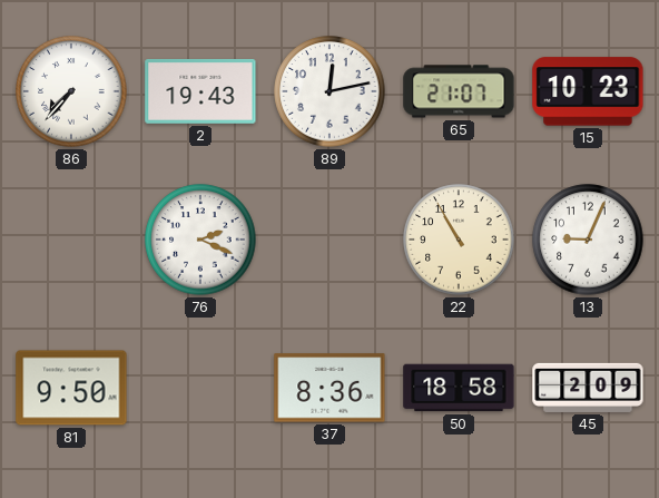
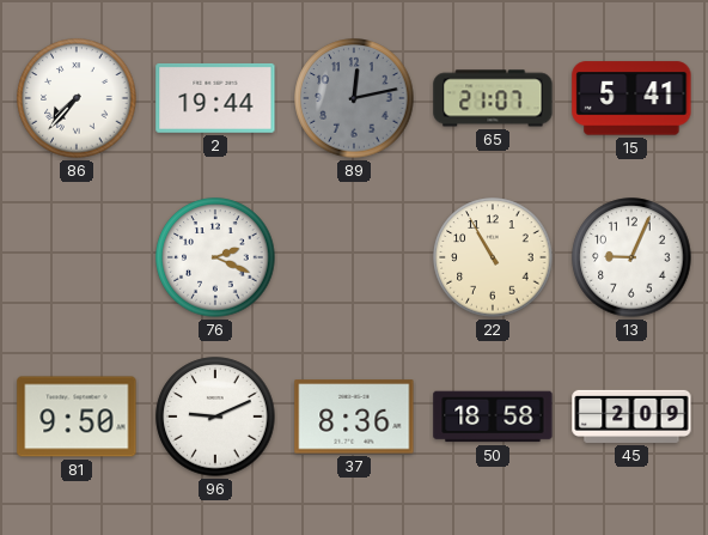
2: 19:43 -> 19:44
89 dial: white -> grey
15: 10:23 -> 5:41
96: none -> 9:11
